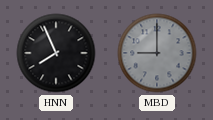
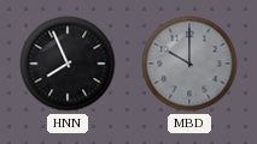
MBD: 9:00 -> 10:00
